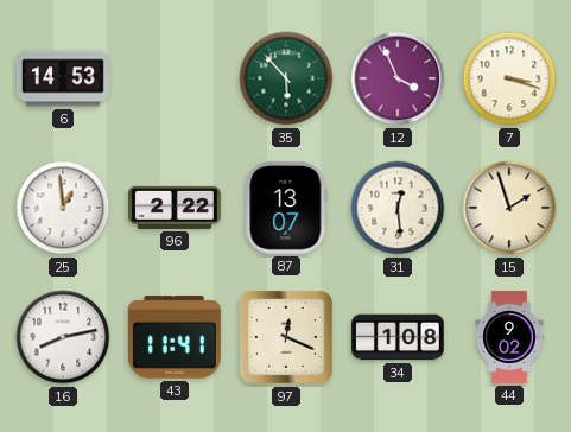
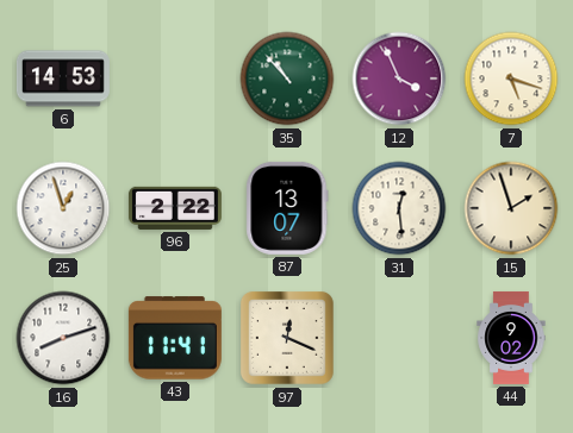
35: 5:53 -> 10:53
7: 3:18 -> 5:18
25: 12:59 -> 12:57
16: 8:13 -> 8:12
34: 1:08 -> none
